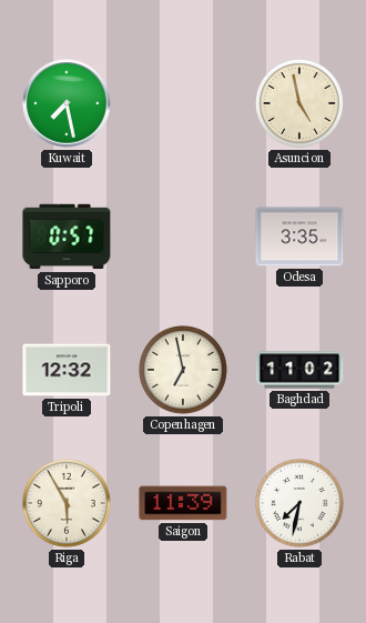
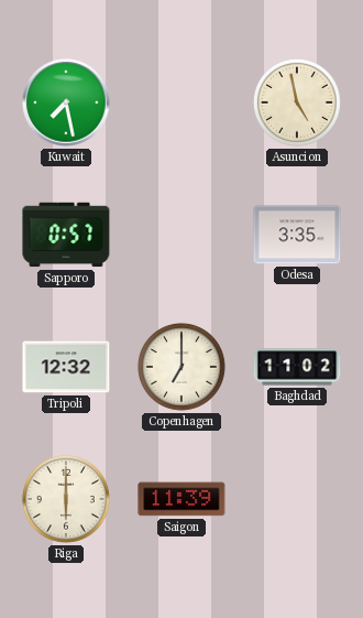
Copenhagen: 6:58 -> 7:00
Riga: 5:55 -> 6:00
Rabat: 7:32 -> none
